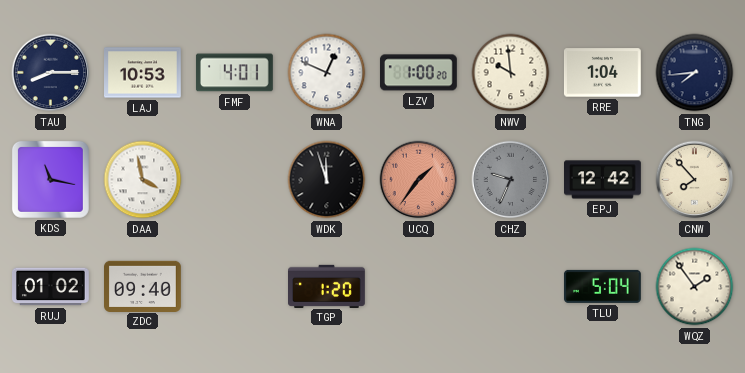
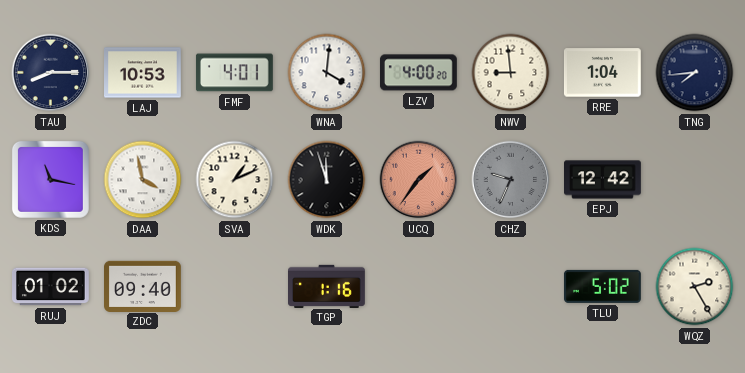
WNA: 12:49 -> 4:01
LZV: 1:00 -> 4:00
NWV: 9:59 -> 8:59
SVA: none -> 1:11
CNW: 7:53 -> none
TGP: 1:20 -> 1:16
TLU: 5:04 -> 5:02
WQZ: 1:54 -> 2:25
